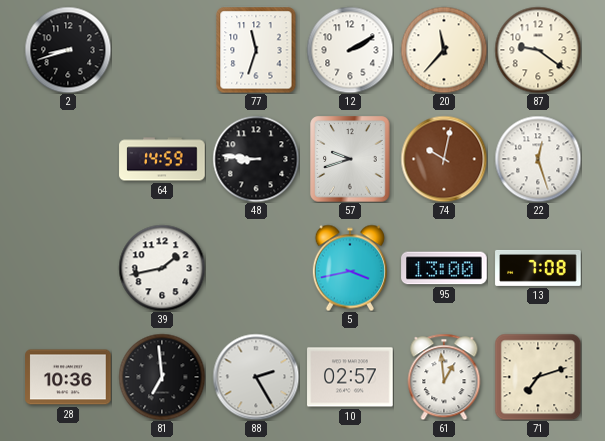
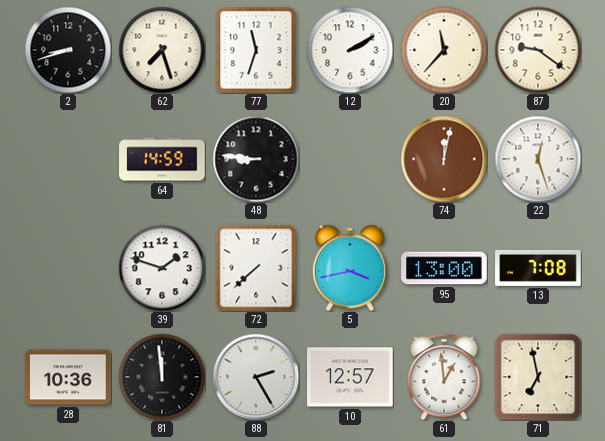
62: none -> 7:27
57: 9:42 -> none
74: 10:02 -> 12:02
39: 1:43 -> 1:48
72: none -> 7:38
81: 6:59 -> 11:59
10: 02:57 -> 12:57
71: 7:12 -> 6:58
